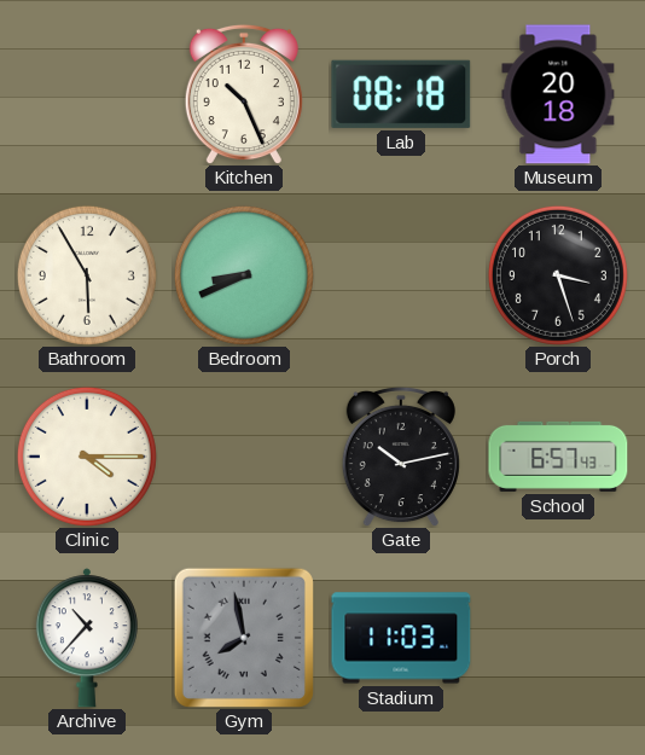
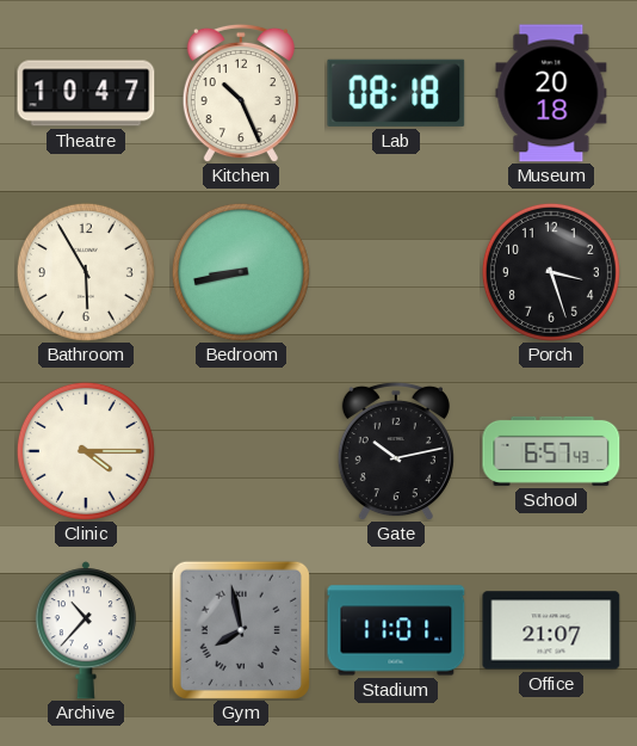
Theatre: none -> 10:47
Bedroom: 8:41 -> 8:43
Stadium: 11:03 -> 11:01
Office: none -> 21:07
